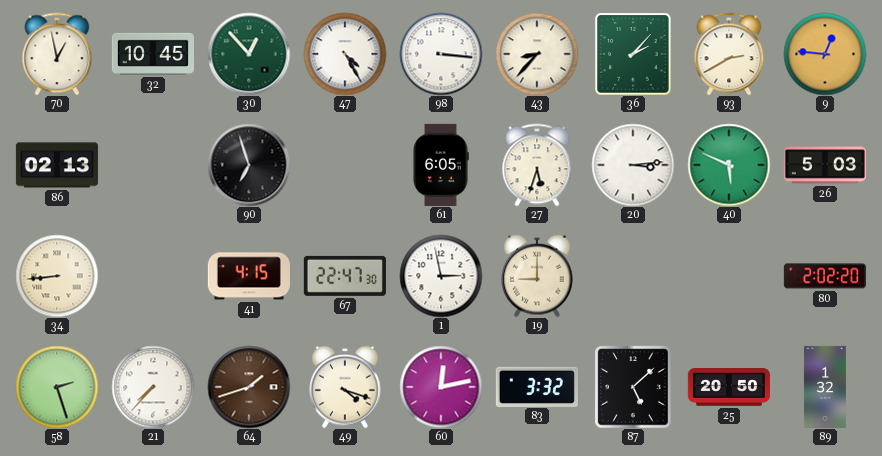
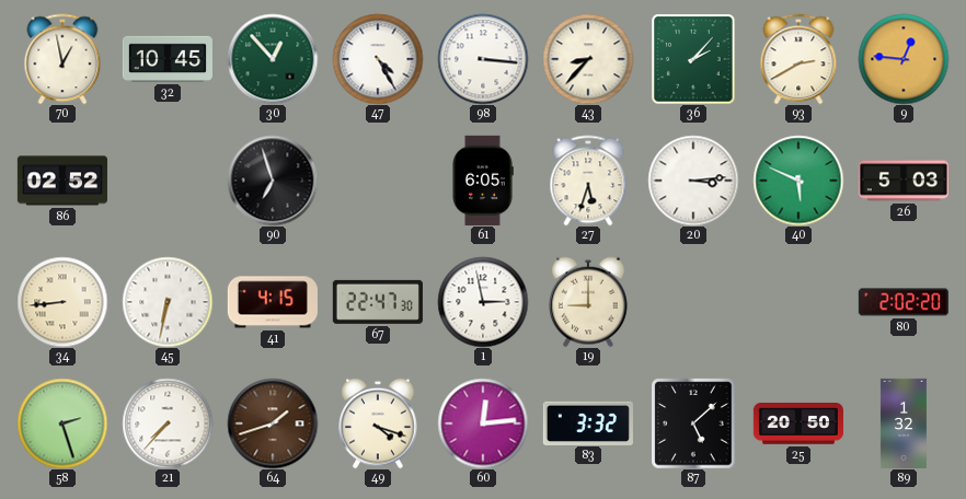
86: 02:13 -> 02:52
45: none -> 6:32
60: 12:13 -> 12:14
